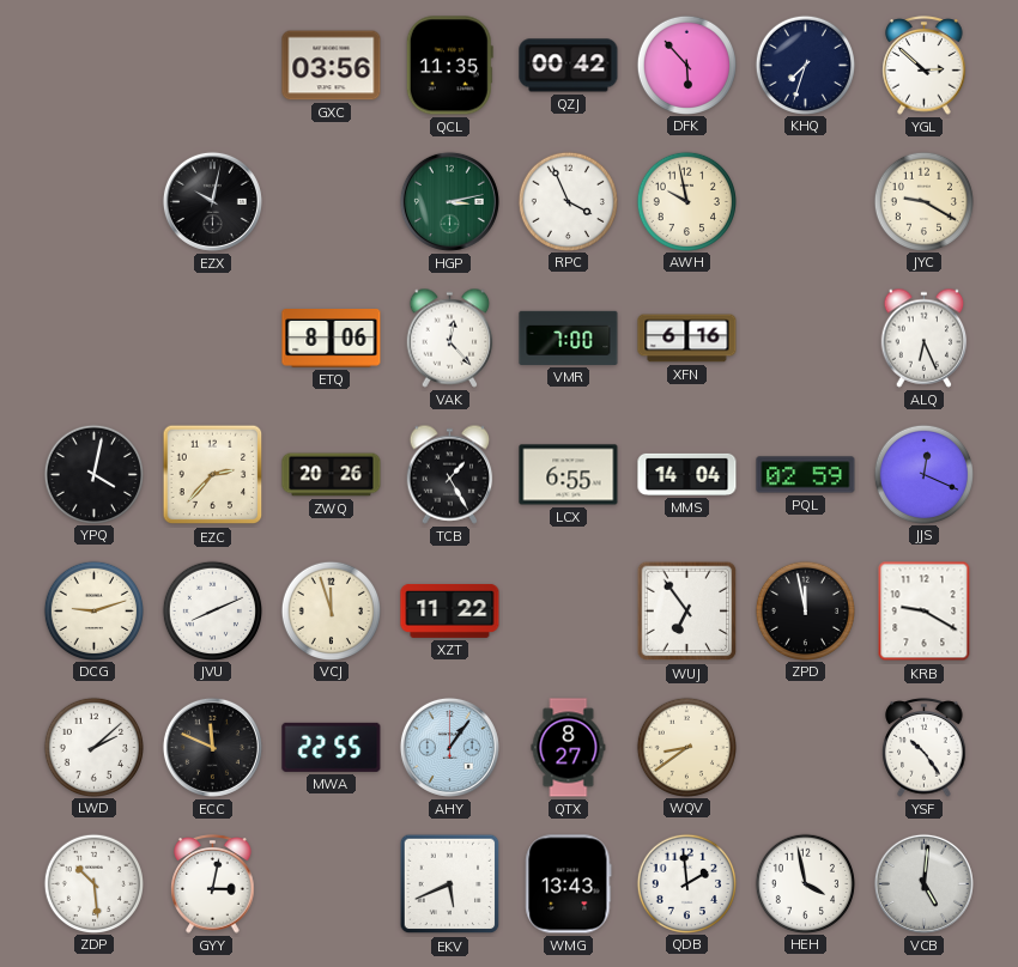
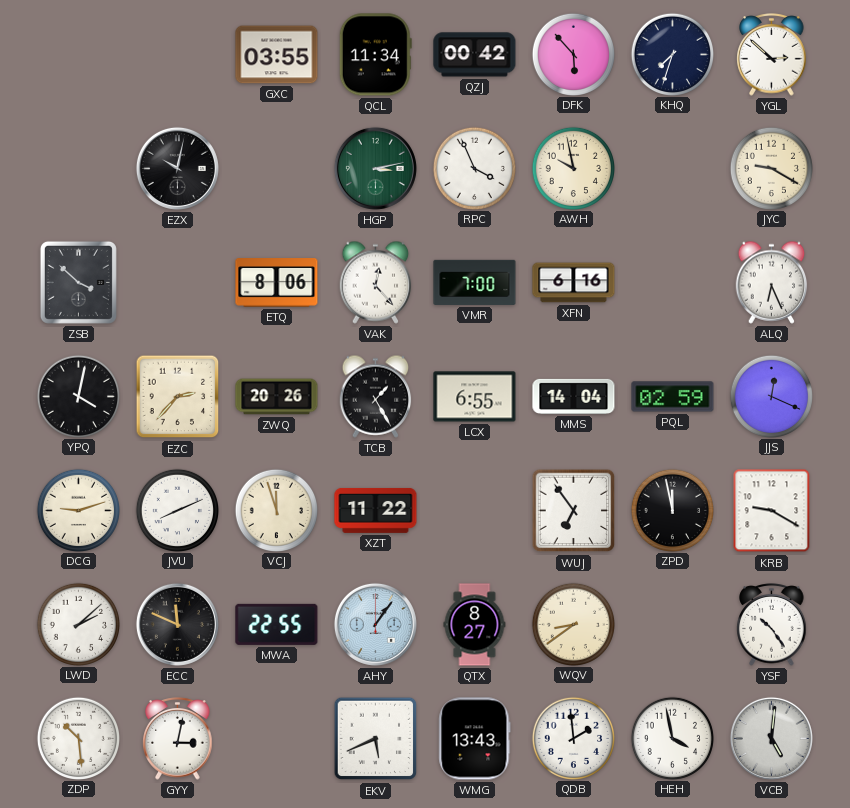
GXC: 03:56 -> 03:55
QCL: 11:35 -> 11:34
ZSB: none -> 3:52
